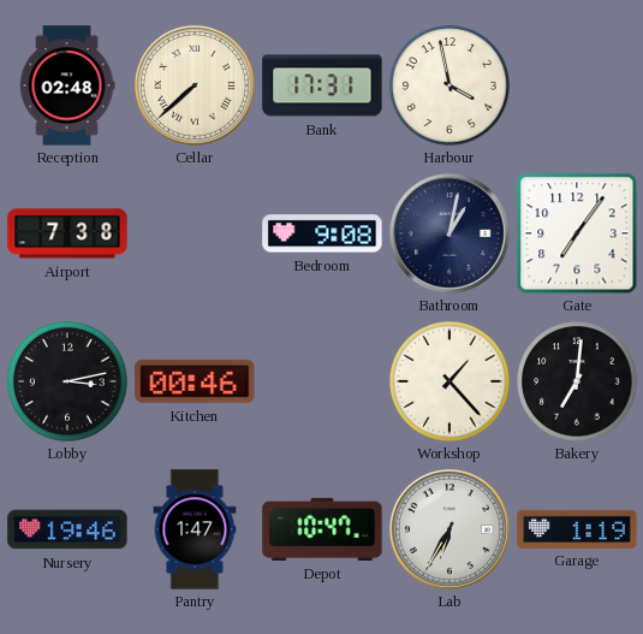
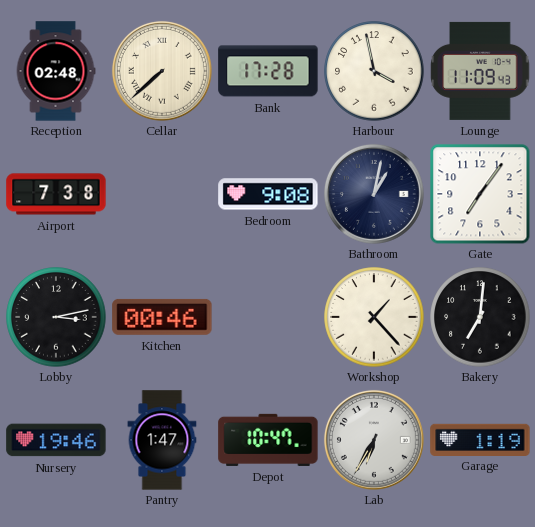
Bank: 17:31 -> 17:28
Lounge: none -> 11:09
